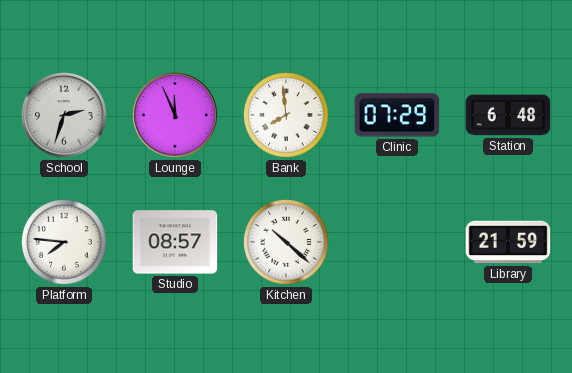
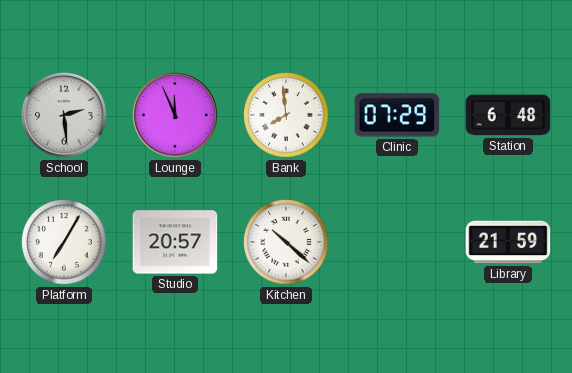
School: 2:33 -> 2:29
Platform: 7:46 -> 7:05
Studio: 08:57 -> 20:57
